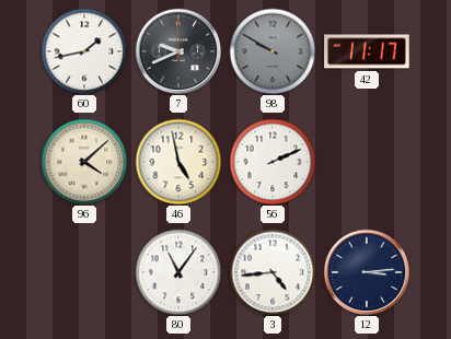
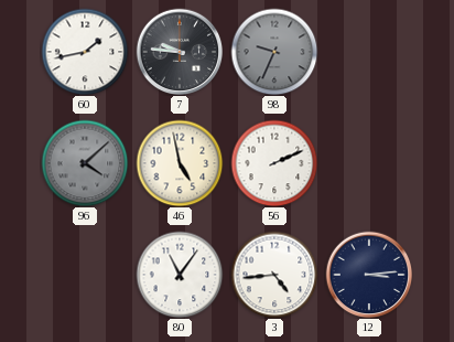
7: 9:41 -> 9:46
98: 9:50 -> 9:34
42: 11:17 -> none
96 dial: cream -> grey
